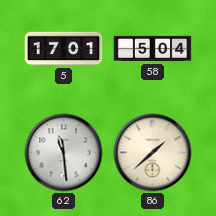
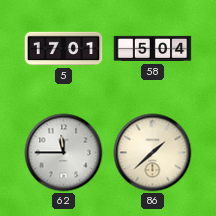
62: 11:29 -> 11:45
